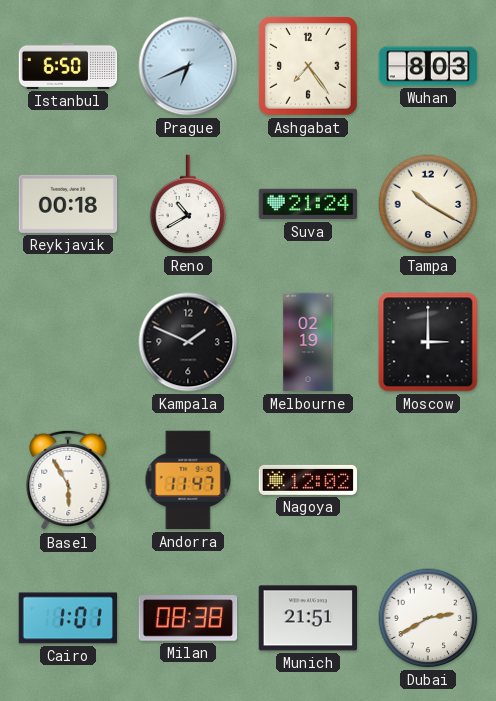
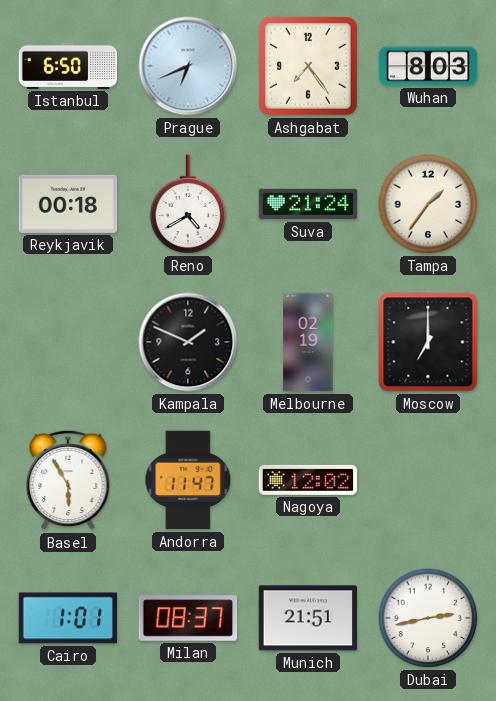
Reno: 10:40 -> 4:40
Tampa: 10:20 -> 1:36
Moscow: 3:00 -> 7:00
Milan: 08:38 -> 08:37
Dubai: 2:40 -> 2:43
